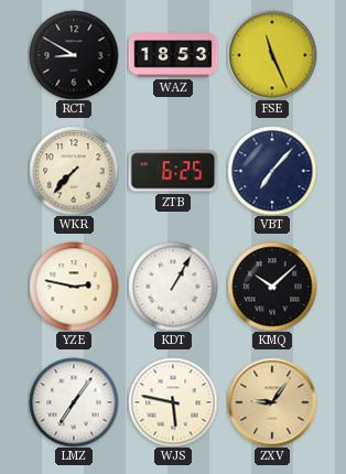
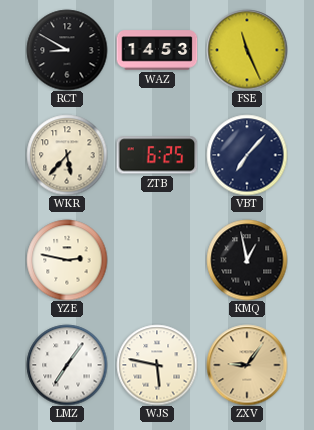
WAZ: 18:53 -> 14:53
WKR: 7:37 -> 5:37
KDT: 1:05 -> none
KMQ: 10:08 -> 12:58
